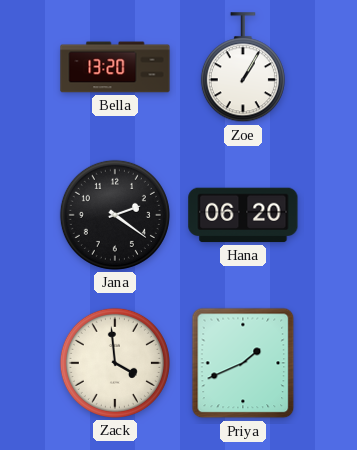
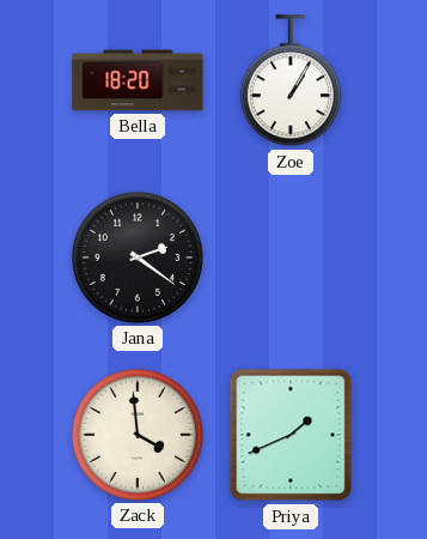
Bella: 13:20 -> 18:20
Hana: 06:20 -> none
